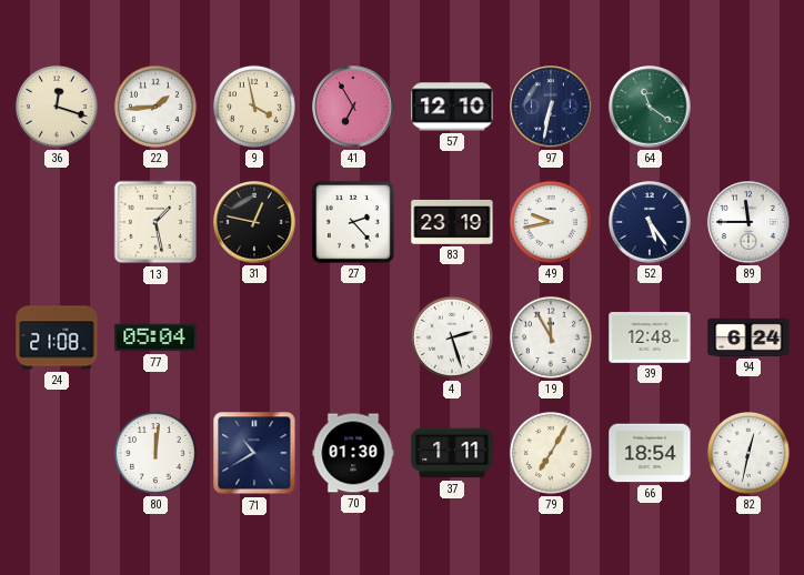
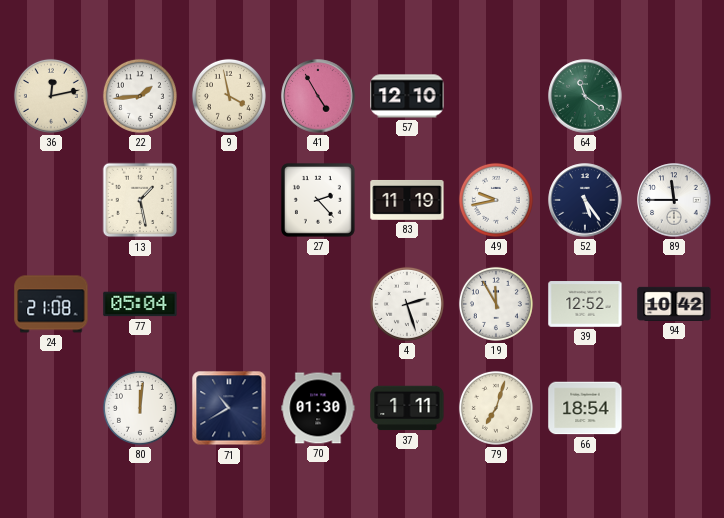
36: 12:18 -> 12:13
41: 6:55 -> 4:55
97: 6:32 -> none
31: 12:47 -> none
83: 23:19 -> 11:19
39: 12:48 -> 12:52
94: 6:24 -> 10:42
79: 7:05 -> 7:03
82: 12:32 -> none
